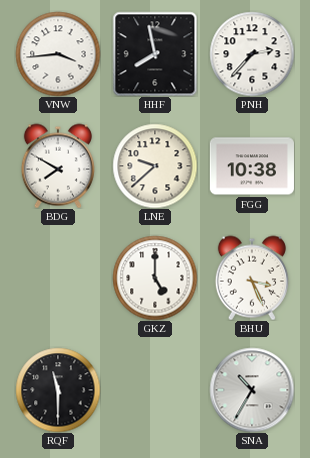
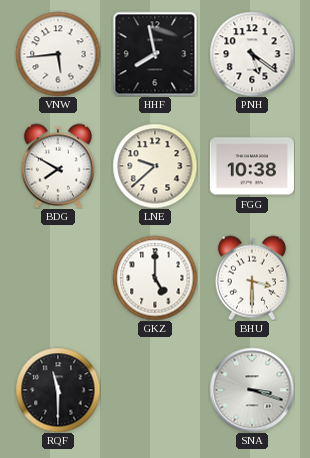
VNW: 3:44 -> 5:44
PNH: 2:37 -> 5:21
BHU: 3:26 -> 3:30
SNA: 10:35 -> 3:18
